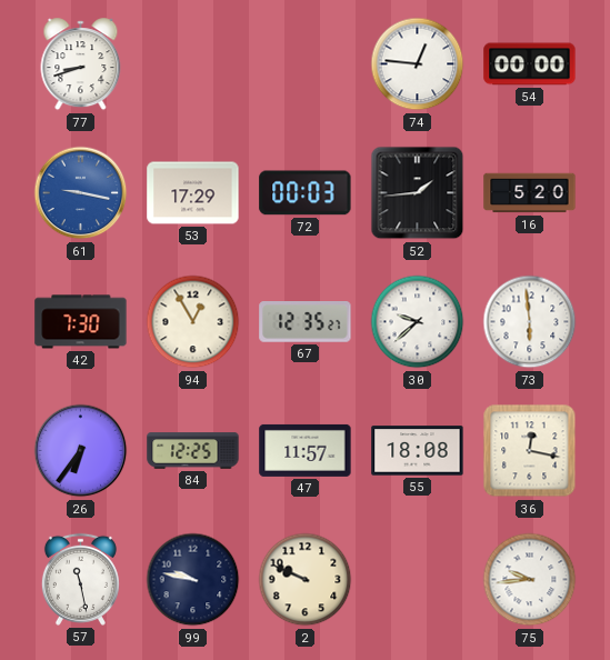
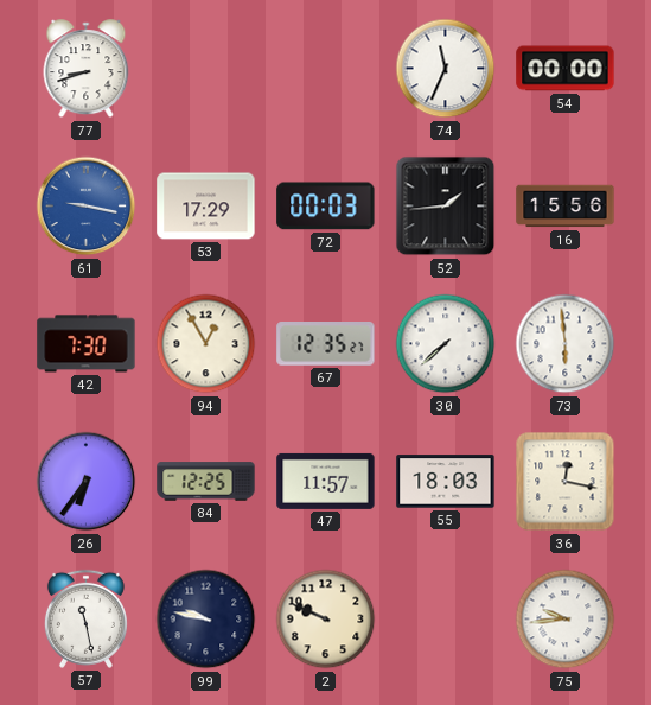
74: 12:46 -> 11:34
16: 5:20 -> 15:56
30: 9:38 -> 7:38
55: 18:08 -> 18:03
